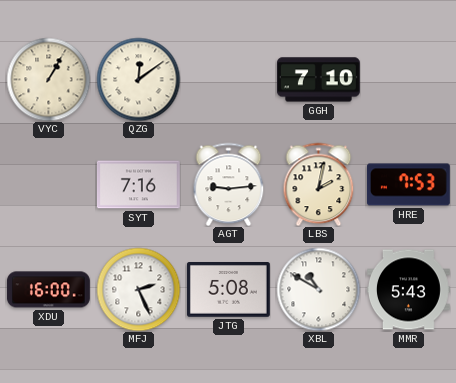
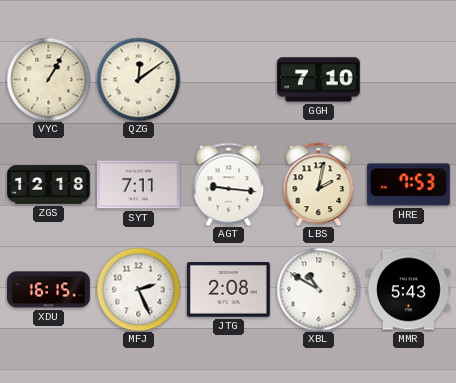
ZGS: none -> 12:18
SYT: 7:16 -> 7:11
AGT: 9:14 -> 9:16
XDU: 16:00 -> 16:15
JTG: 5:08 -> 2:08
